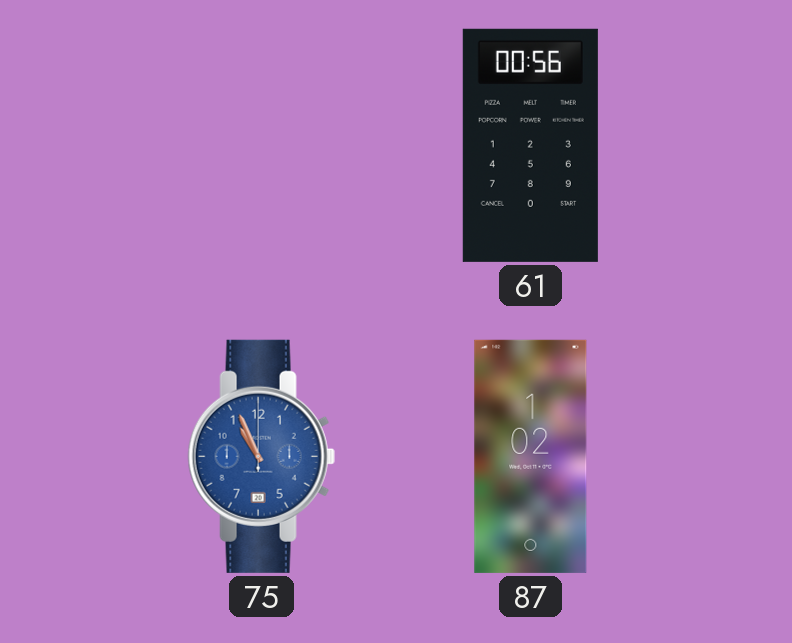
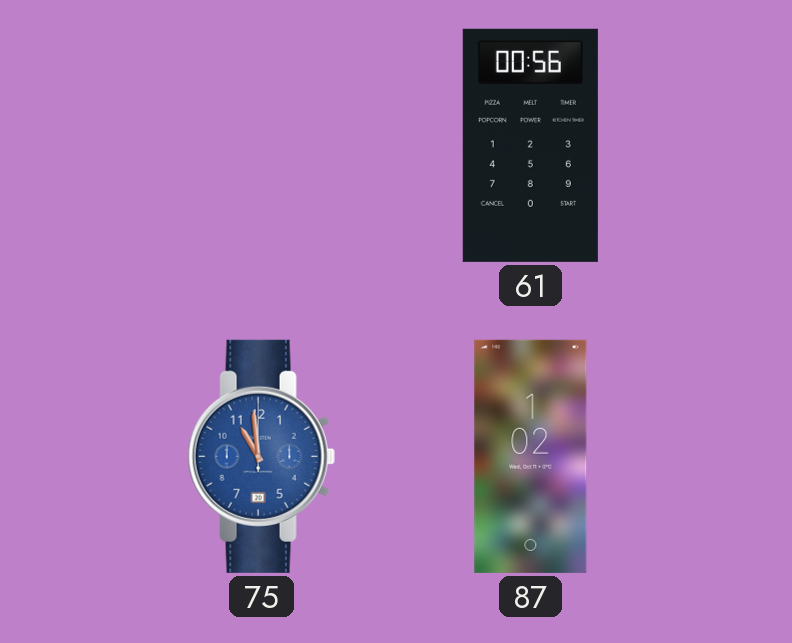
75: 10:56 -> 10:59
